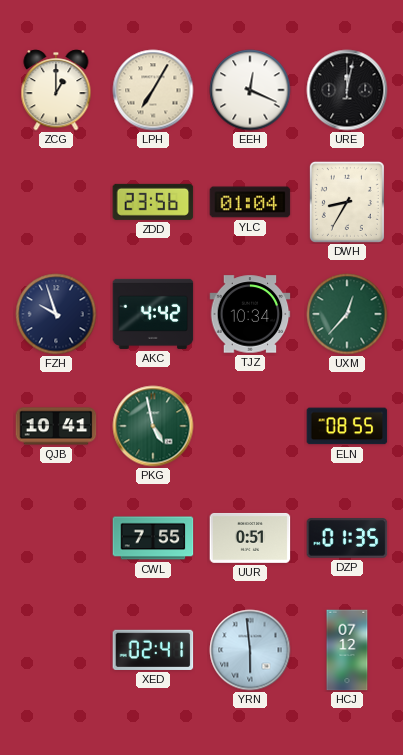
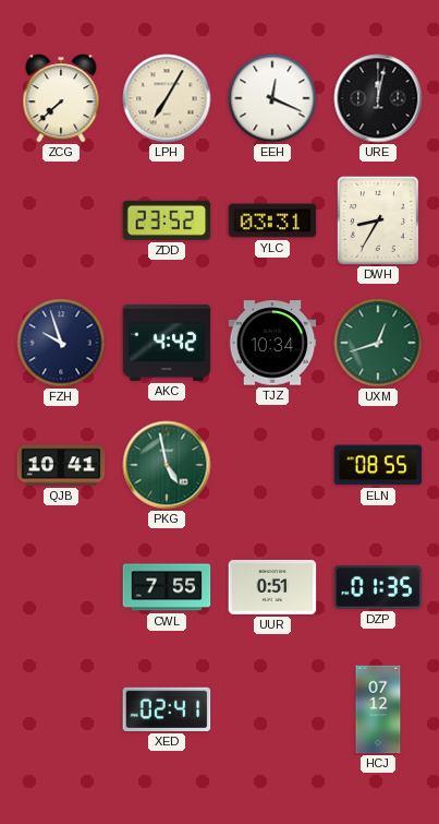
ZCG: 1:00 -> 7:38
ZDD: 23:56 -> 23:52
YLC: 01:04 -> 03:31
UXM: 12:37 -> 12:42
YRN: 5:59 -> none
